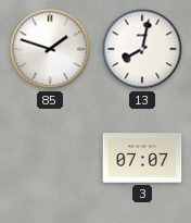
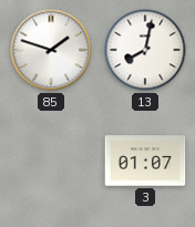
3: 07:07 -> 01:07
